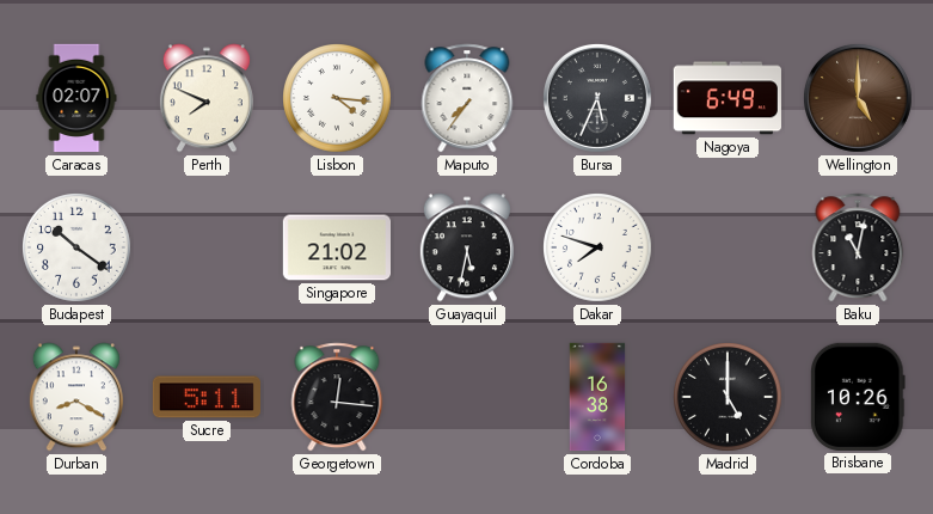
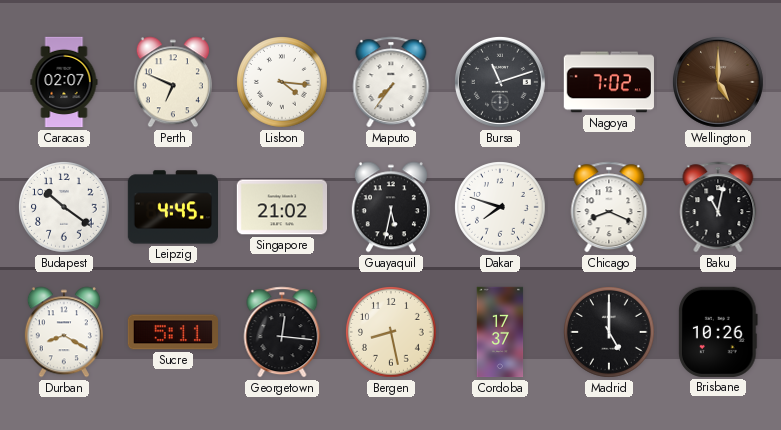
Perth: 7:49 -> 6:49
Bursa: 5:34 -> 11:12
Nagoya: 6:49 -> 7:02
Leipzig: none -> 4:45
Chicago: none -> 8:19
Bergen: none -> 8:28
Cordoba: 16:38 -> 17:37
